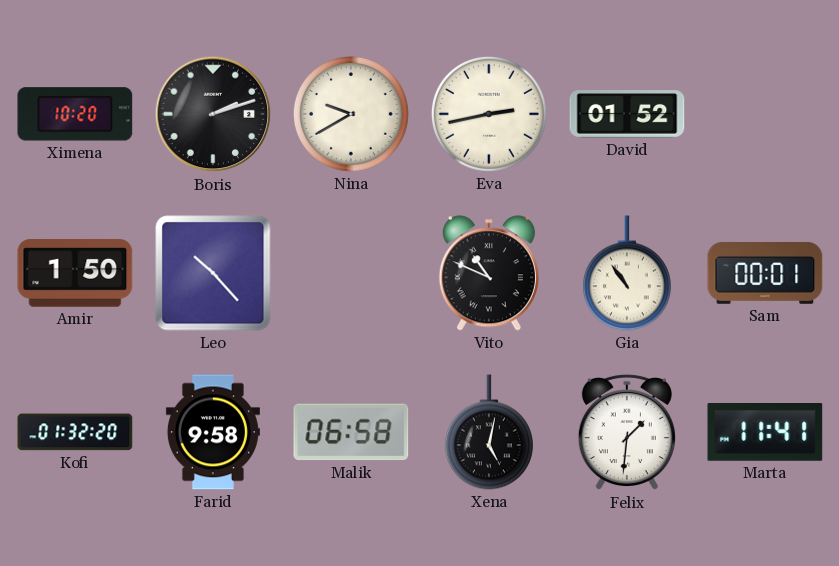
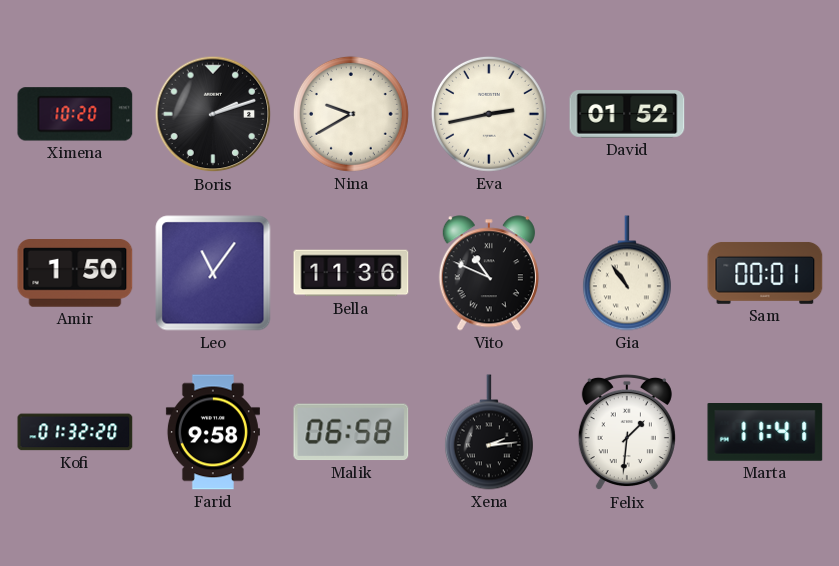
Leo: 10:23 -> 11:06
Bella: none -> 11:36
Xena: 5:02 -> 2:14
